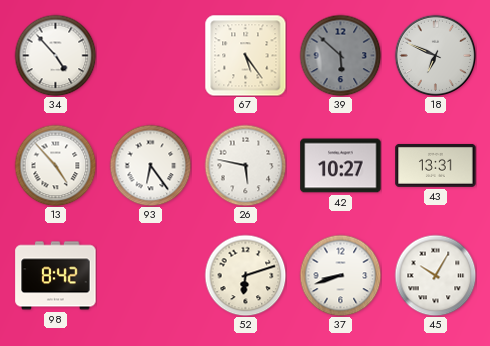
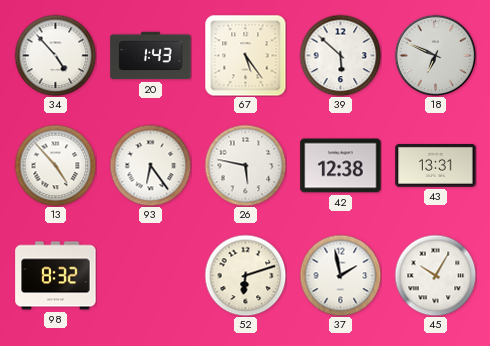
20: none -> 1:43
39 dial: grey -> white
42: 10:27 -> 12:38
98: 8:42 -> 8:32
37: 8:42 -> 1:58
